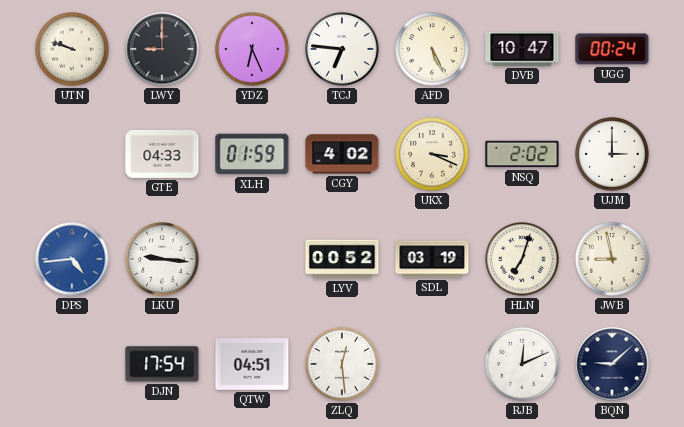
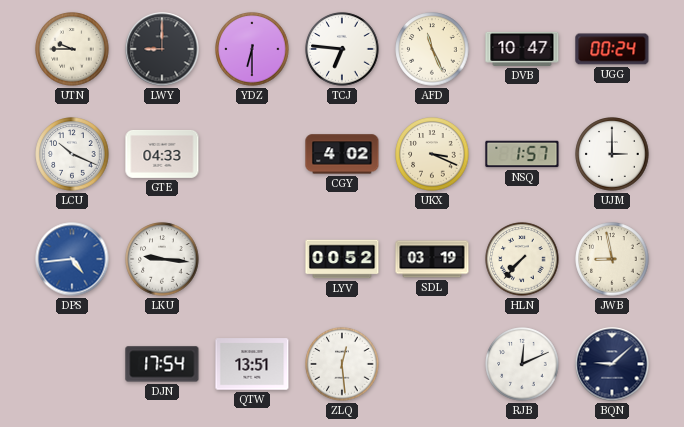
UTN: 9:48 -> 9:45
YDZ: 6:26 -> 6:30
AFD: 5:26 -> 11:26
LCU: none -> 10:19
XLH: 01:59 -> none
NSQ: 2:02 -> 1:57
HLN: 7:03 -> 7:37
QTW: 04:51 -> 13:51
